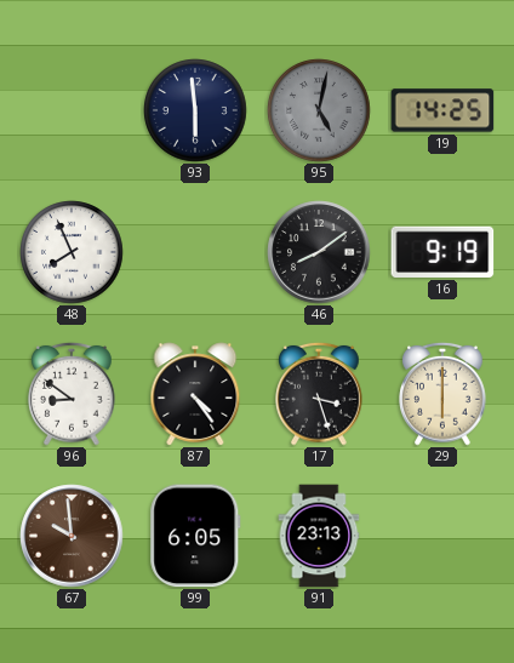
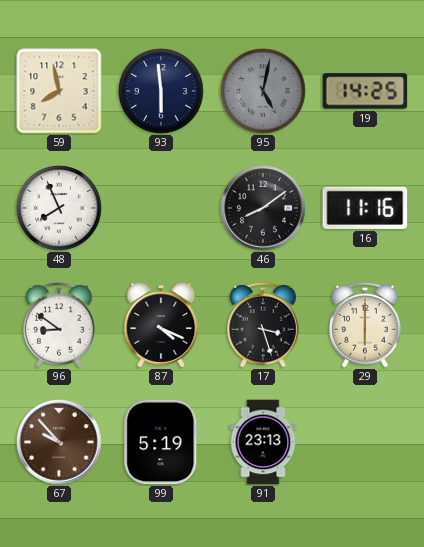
59: none -> 7:58
16: 9:19 -> 11:16
87: 4:24 -> 4:19
67: 9:59 -> 9:53
99: 6:05 -> 5:19
